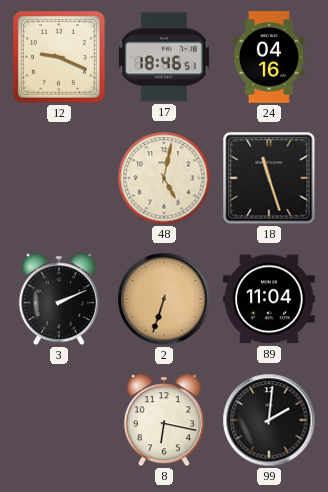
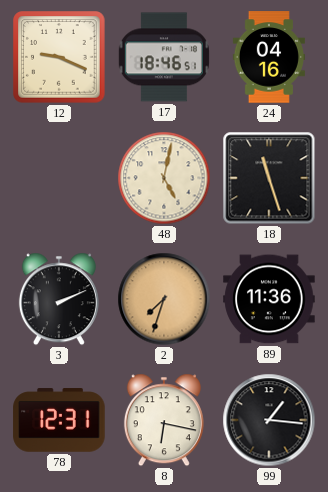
2: 6:33 -> 7:33
89: 11:04 -> 11:36
78: none -> 12:31
99: 2:01 -> 1:16
